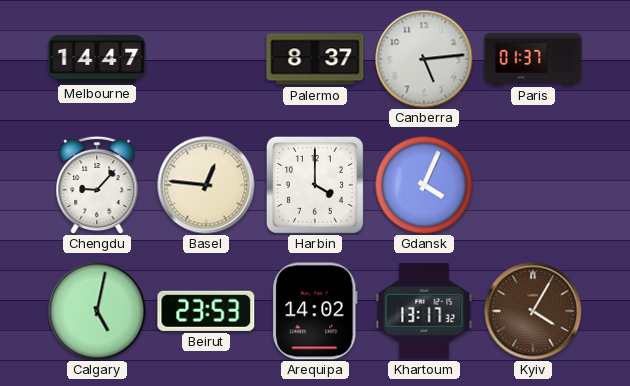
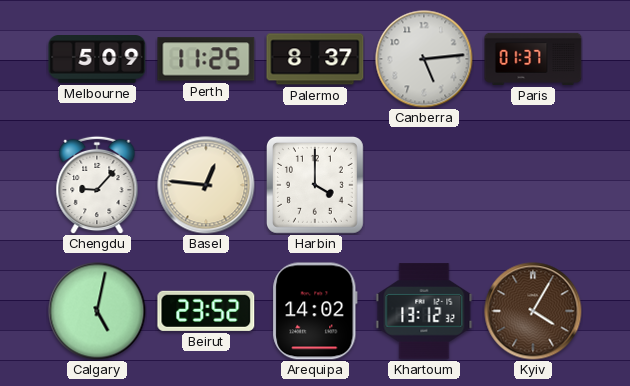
Melbourne: 14:47 -> 5:09
Perth: none -> 11:25
Gdansk: 4:04 -> none
Beirut: 23:53 -> 23:52
Khartoum: 13:17 -> 13:12
